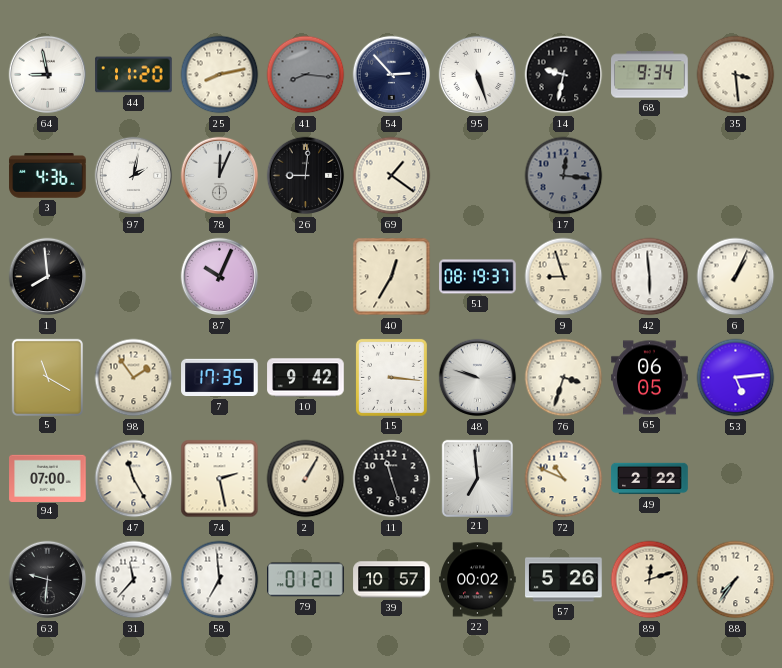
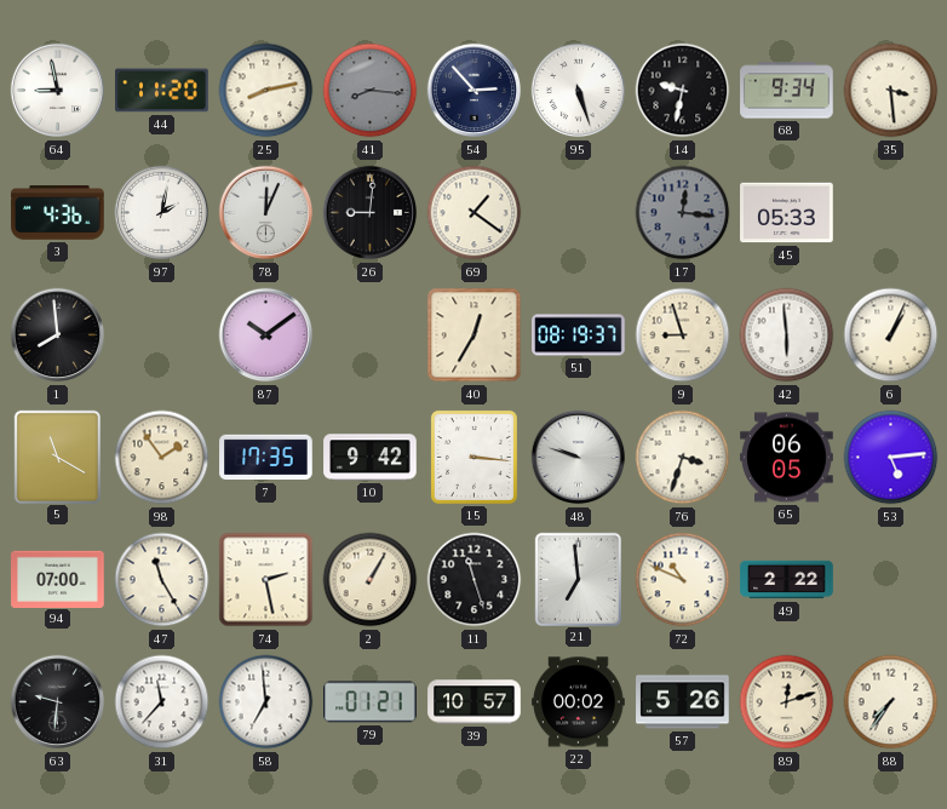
45: none -> 05:33
87: 10:04 -> 10:09
